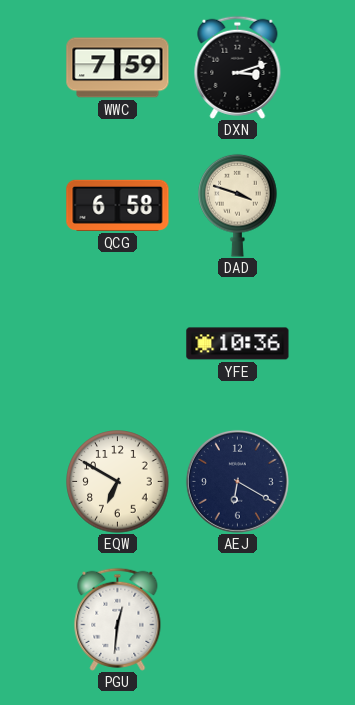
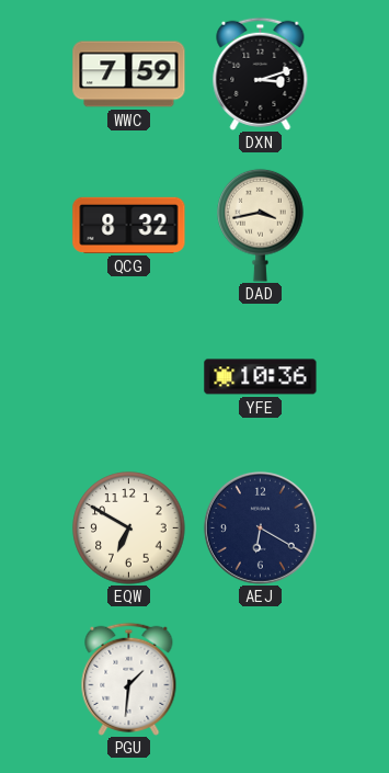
QCG: 6:58 -> 8:32
DAD: 3:48 -> 3:43
PGU: 12:31 -> 1:31
